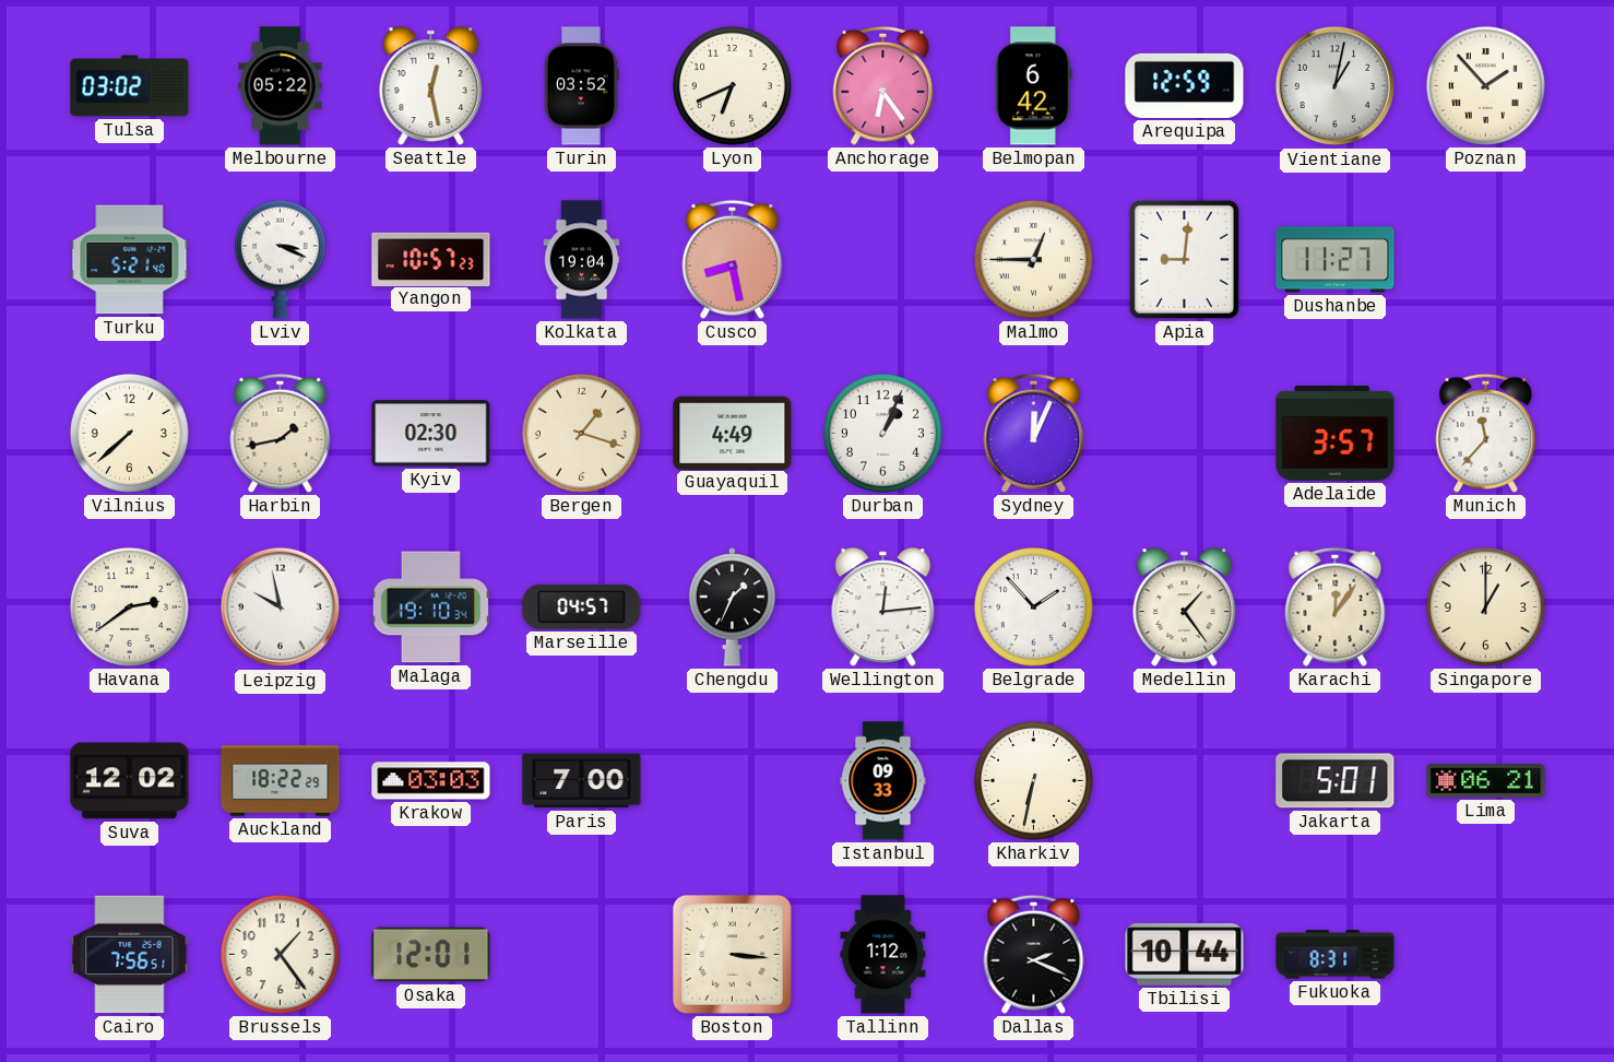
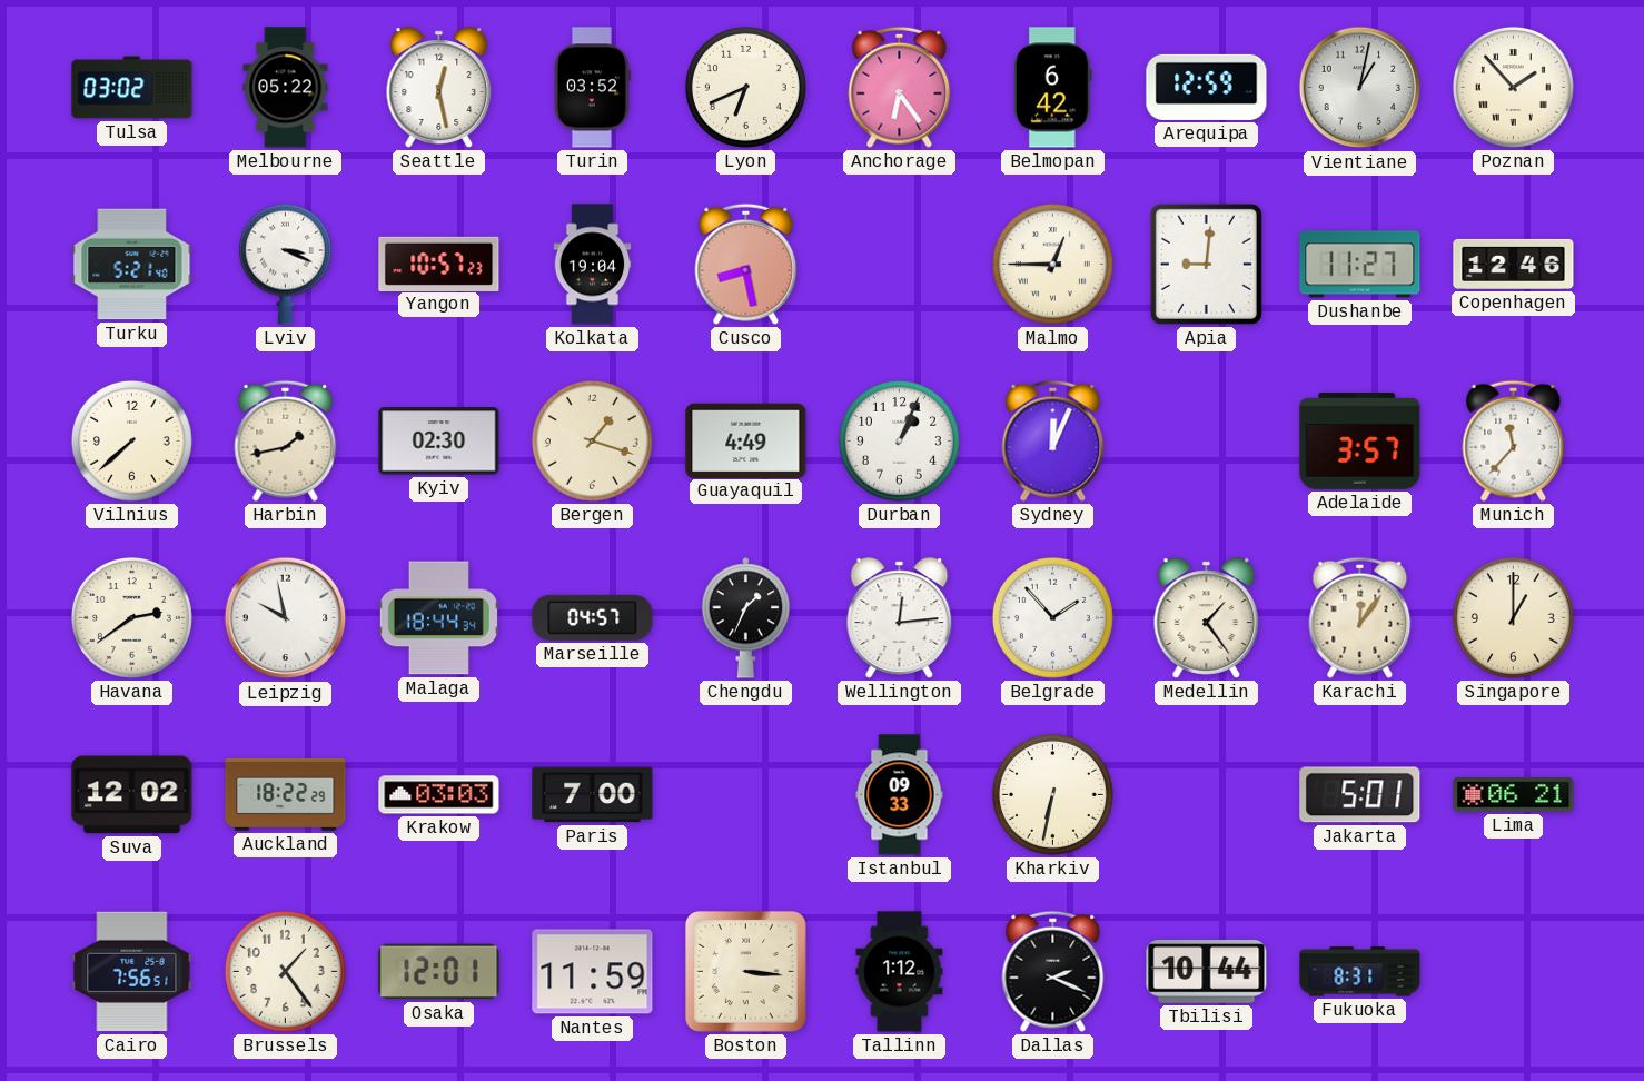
Copenhagen: none -> 12:46
Malaga: 19:10 -> 18:44
Nantes: none -> 11:59
